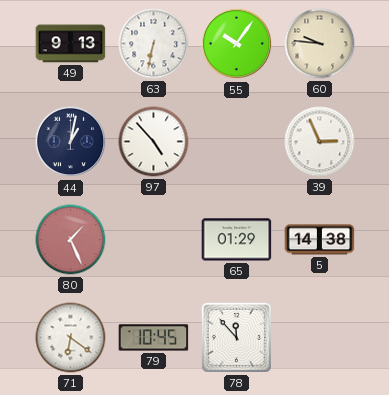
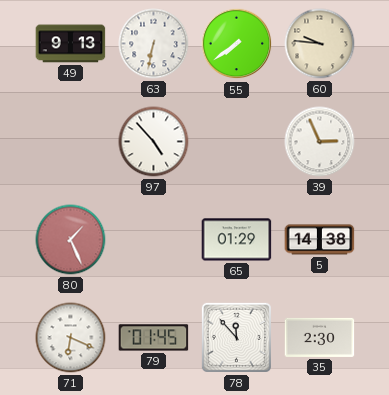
55: 10:06 -> 7:39
44: 1:02 -> none
71: 6:21 -> 6:19
79: 10:45 -> 01:45
35: none -> 2:30
